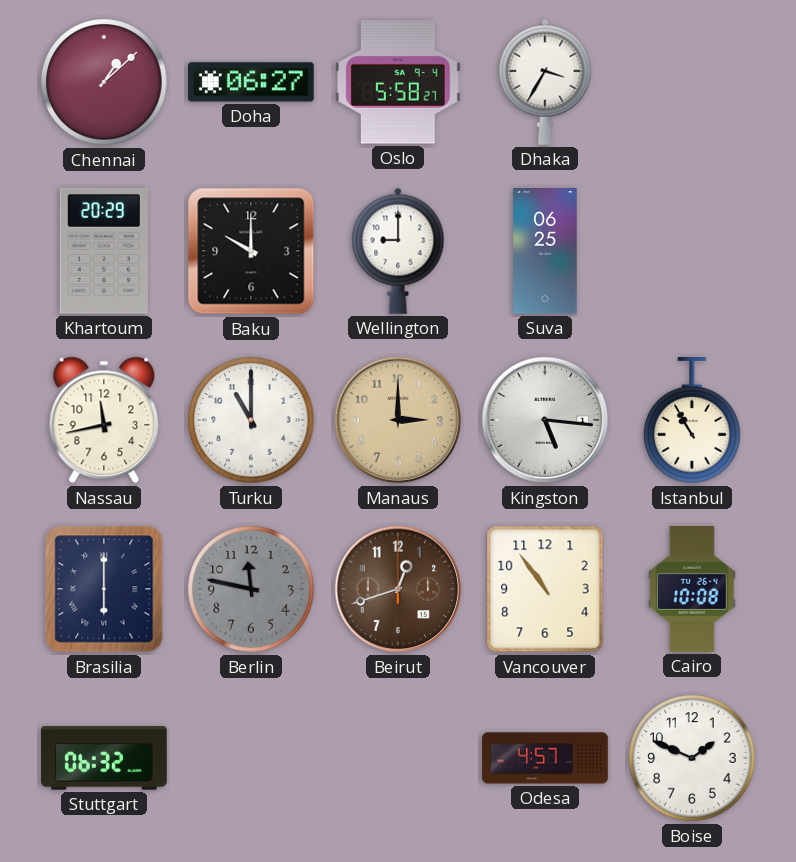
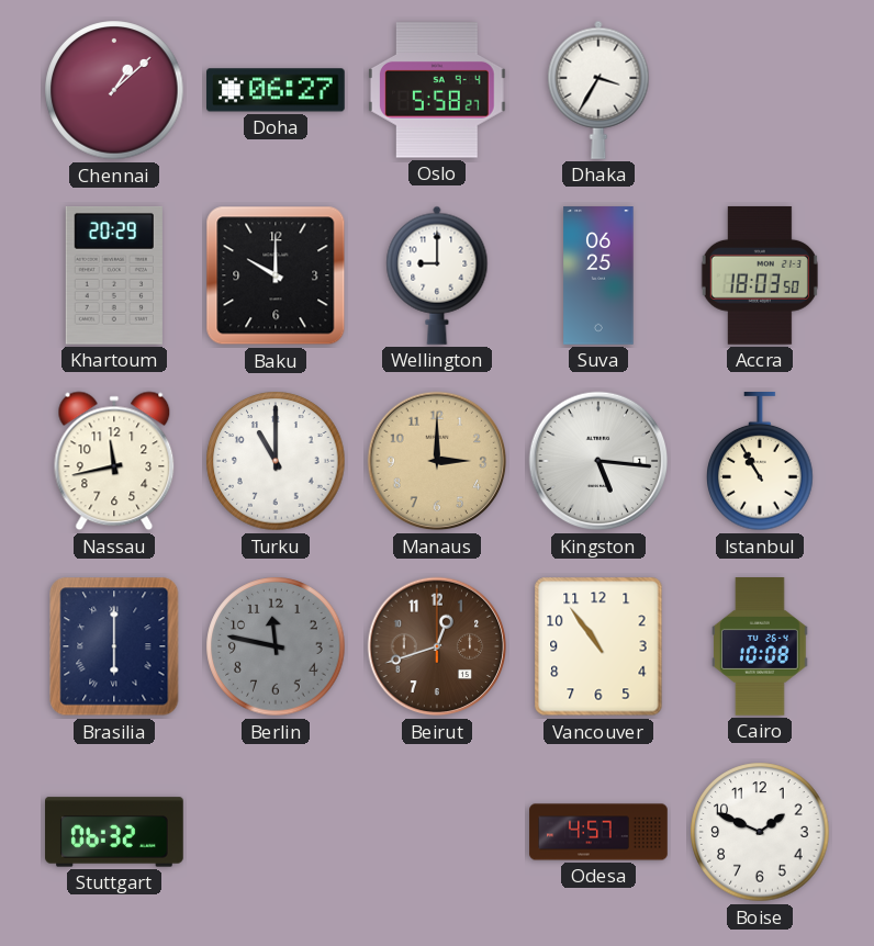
Accra: none -> 18:03
